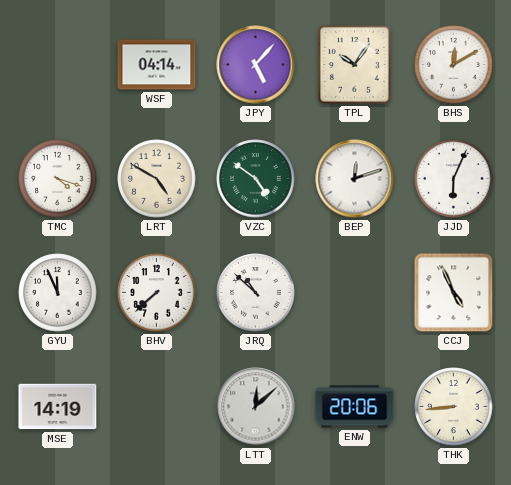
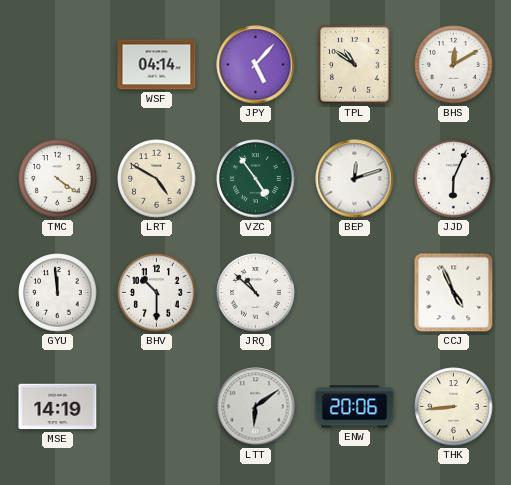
TPL: 10:06 -> 10:51
TMC: 4:18 -> 4:21
VZC: 4:51 -> 4:54
GYU: 11:56 -> 11:59
BHV: 7:38 -> 10:30
LTT: 12:08 -> 6:09
